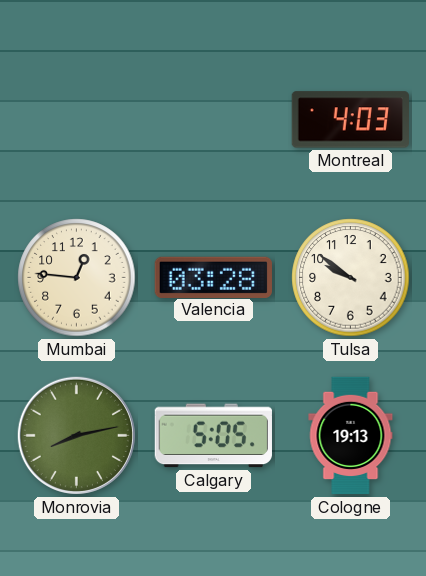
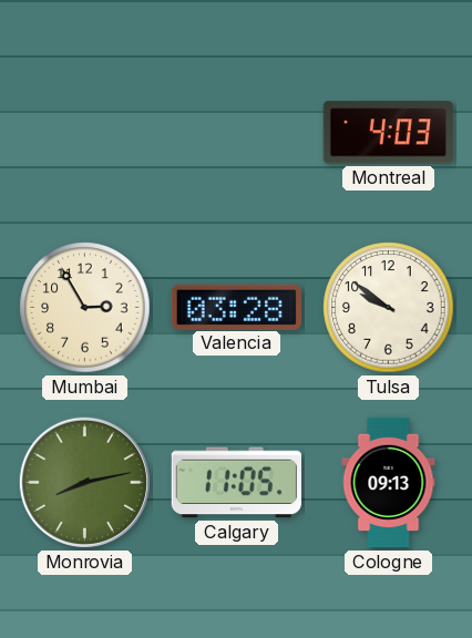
Mumbai: 12:46 -> 2:55
Calgary: 5:05 -> 11:05
Cologne: 19:13 -> 09:13
